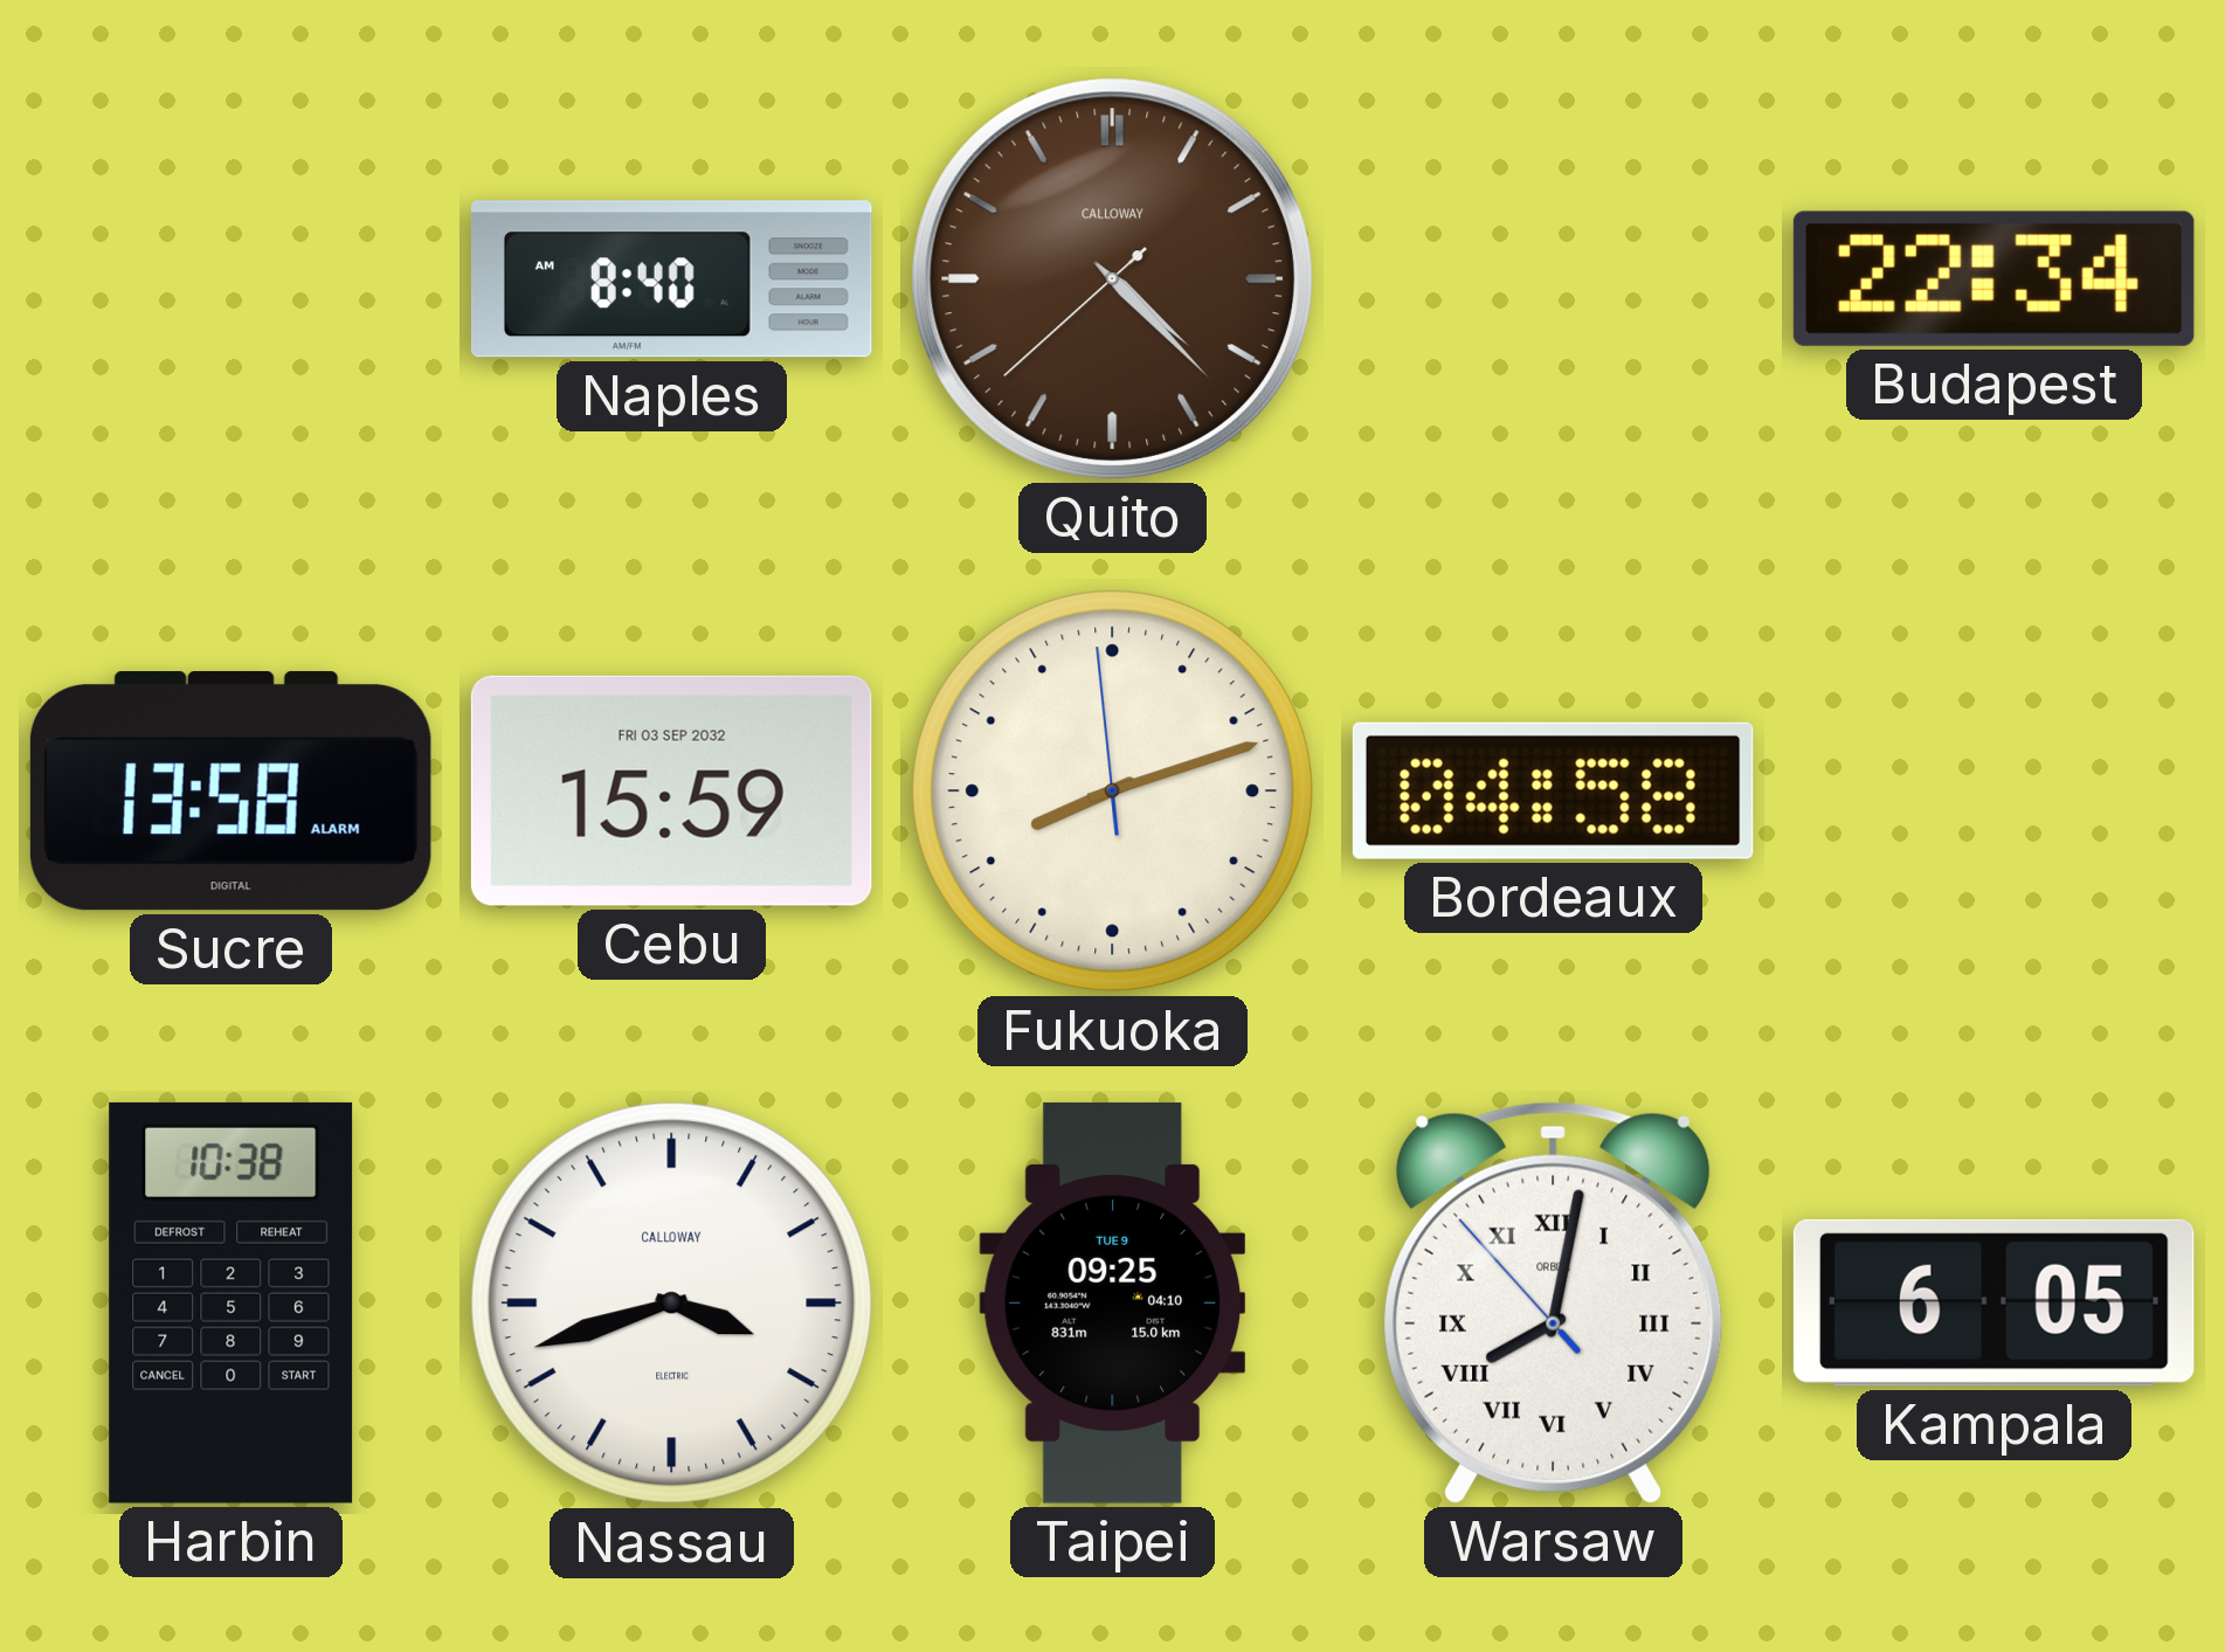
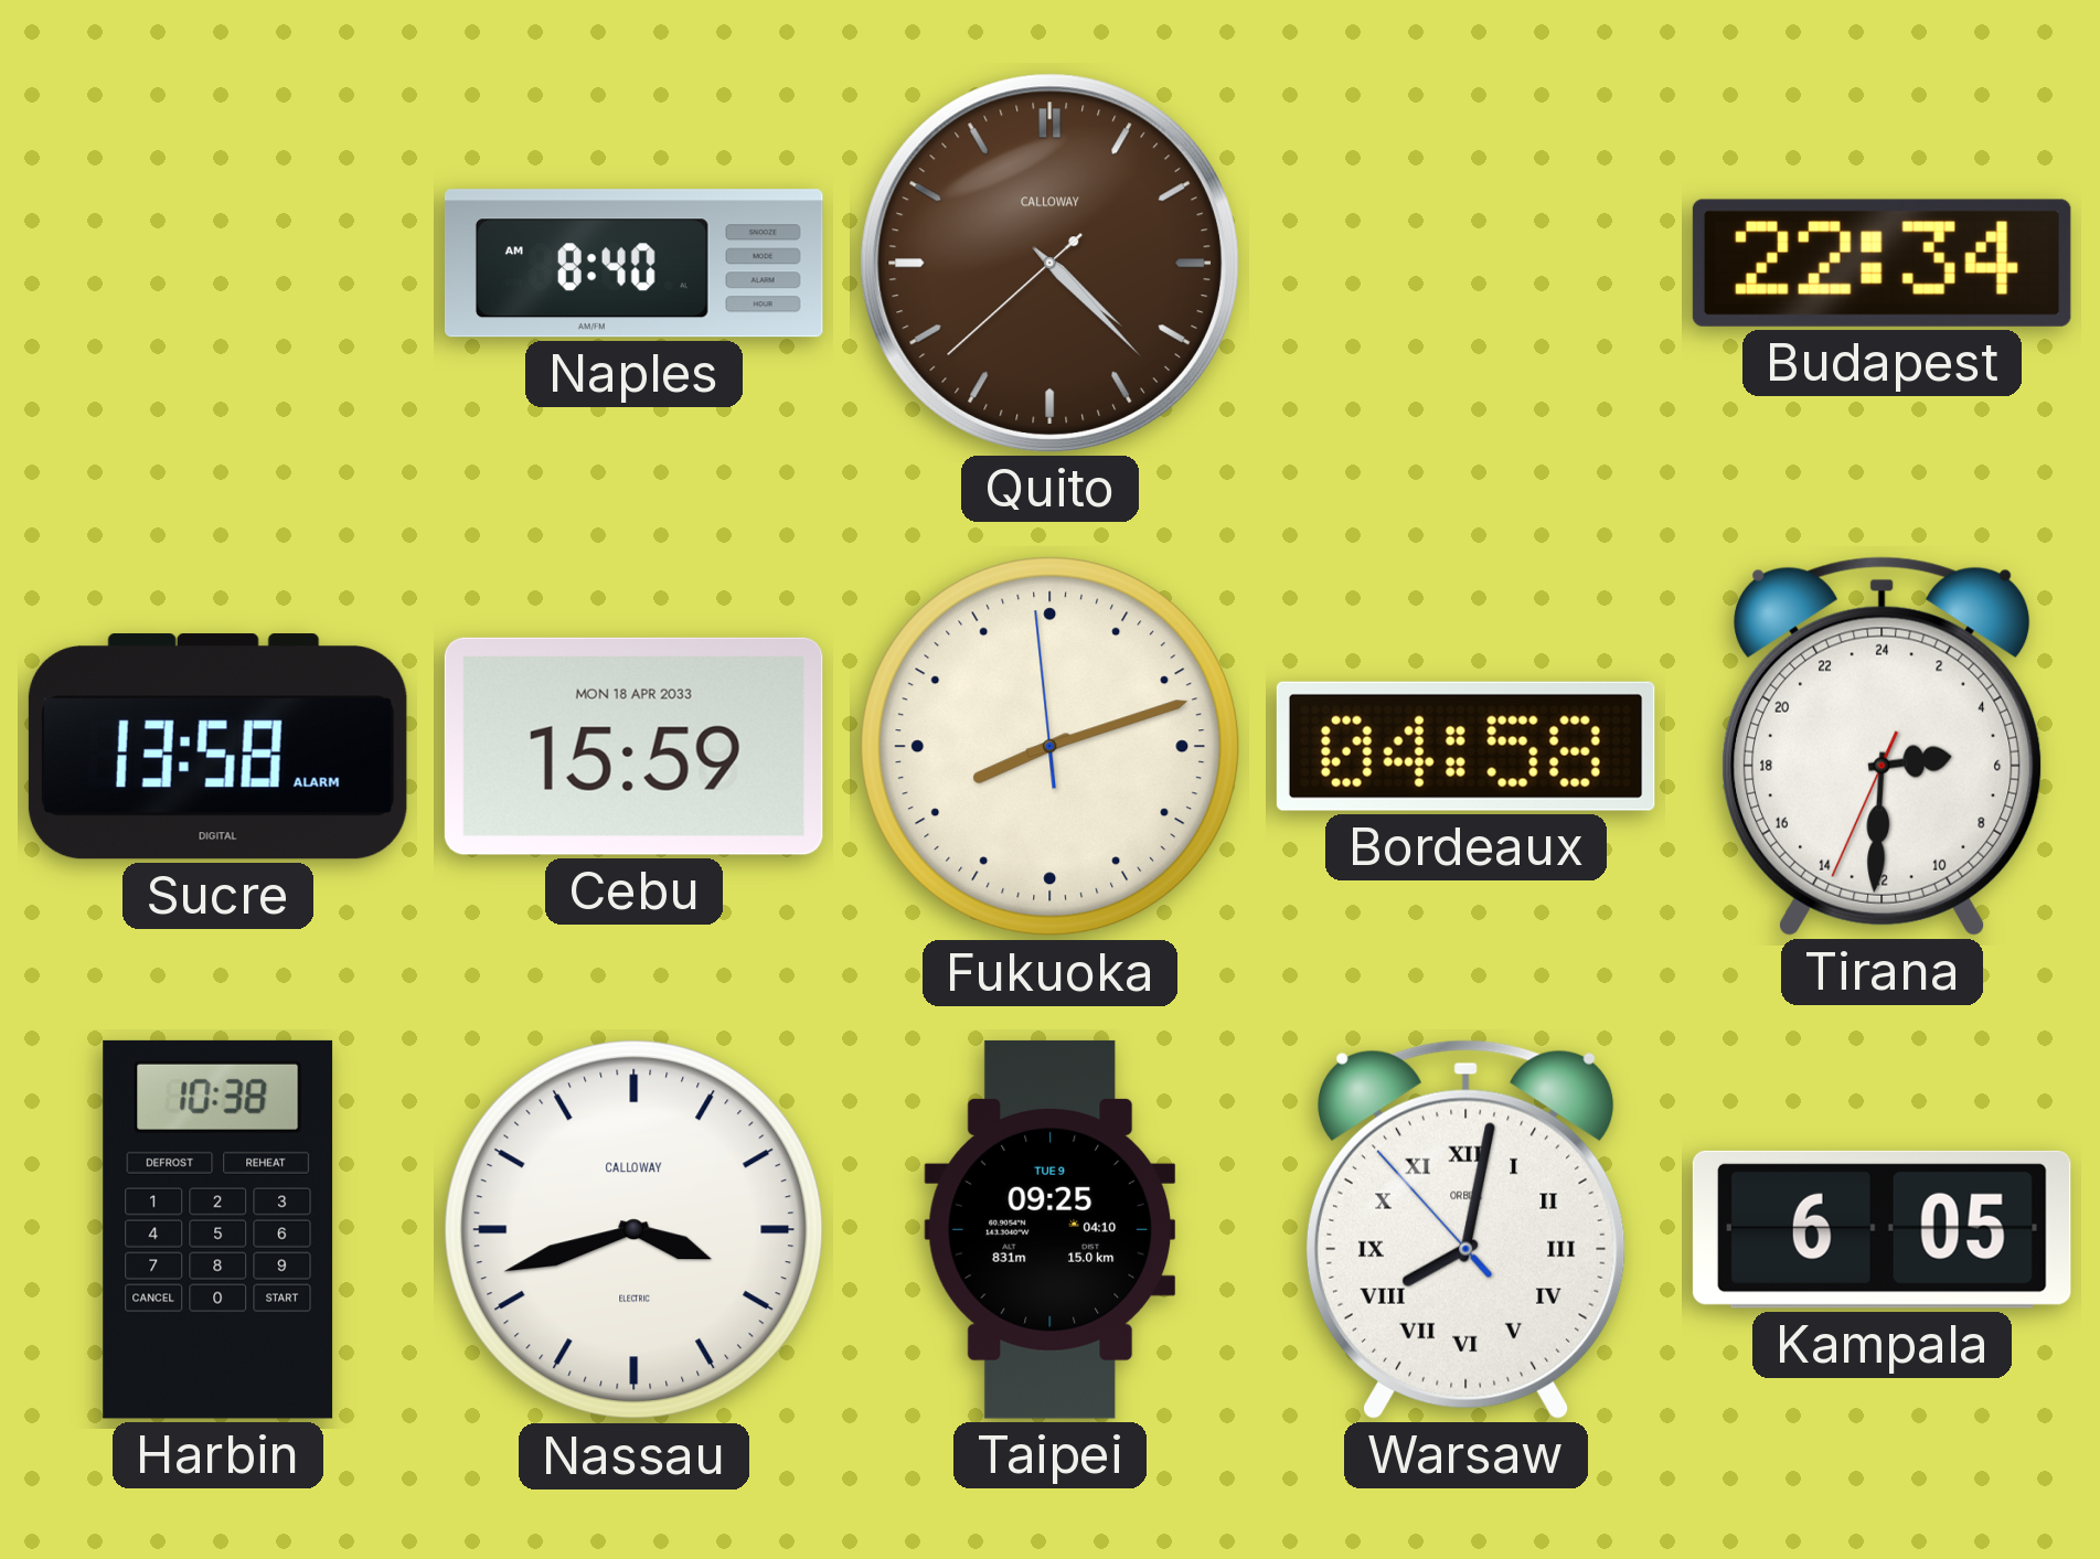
Cebu date: FRI 03 SEP 2032 -> MON 18 APR 2033
Tirana: none -> 5:30
